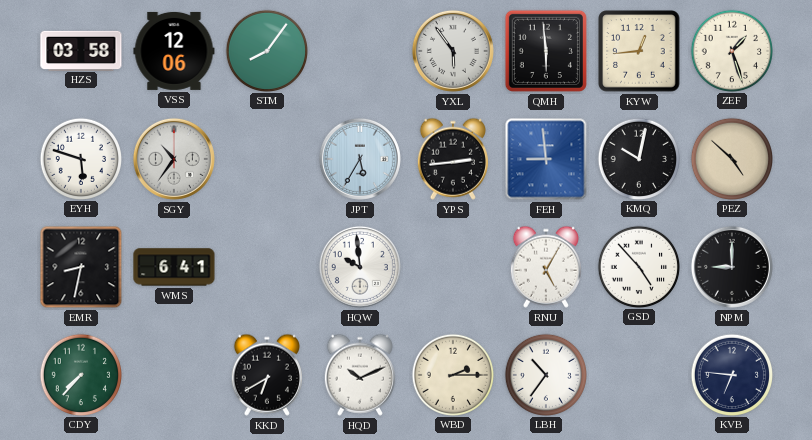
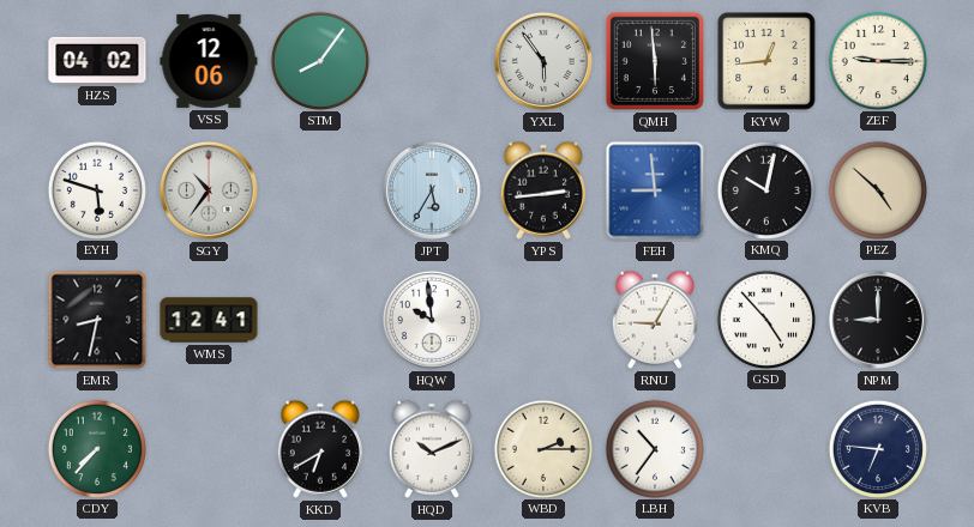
HZS: 03:58 -> 04:02
ZEF: 1:27 -> 9:15
WMS: 6:41 -> 12:41
RNU: 5:05 -> 9:05
